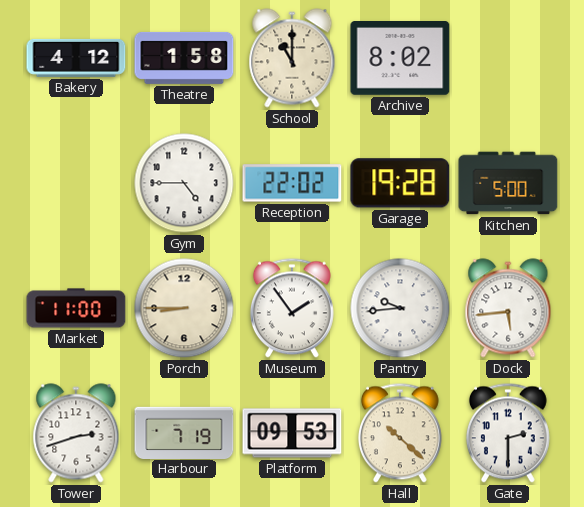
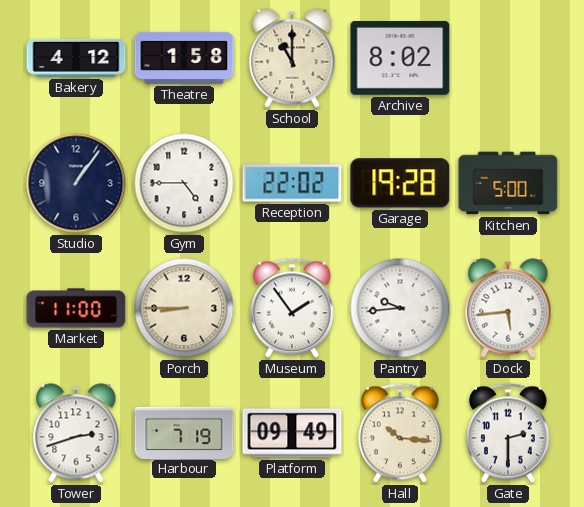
Studio: none -> 1:06
Platform: 09:53 -> 09:49
Hall: 10:22 -> 10:16
